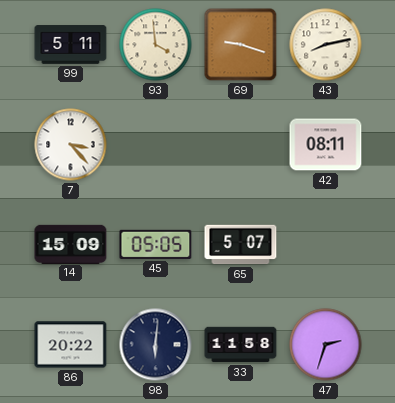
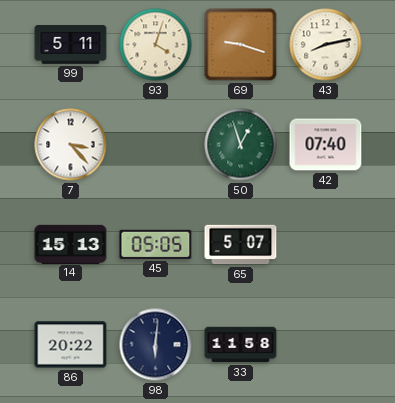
93: 3:59 -> 4:03
50: none -> 12:57
42: 08:11 -> 07:40
14: 15:09 -> 15:13
47: 2:33 -> none
